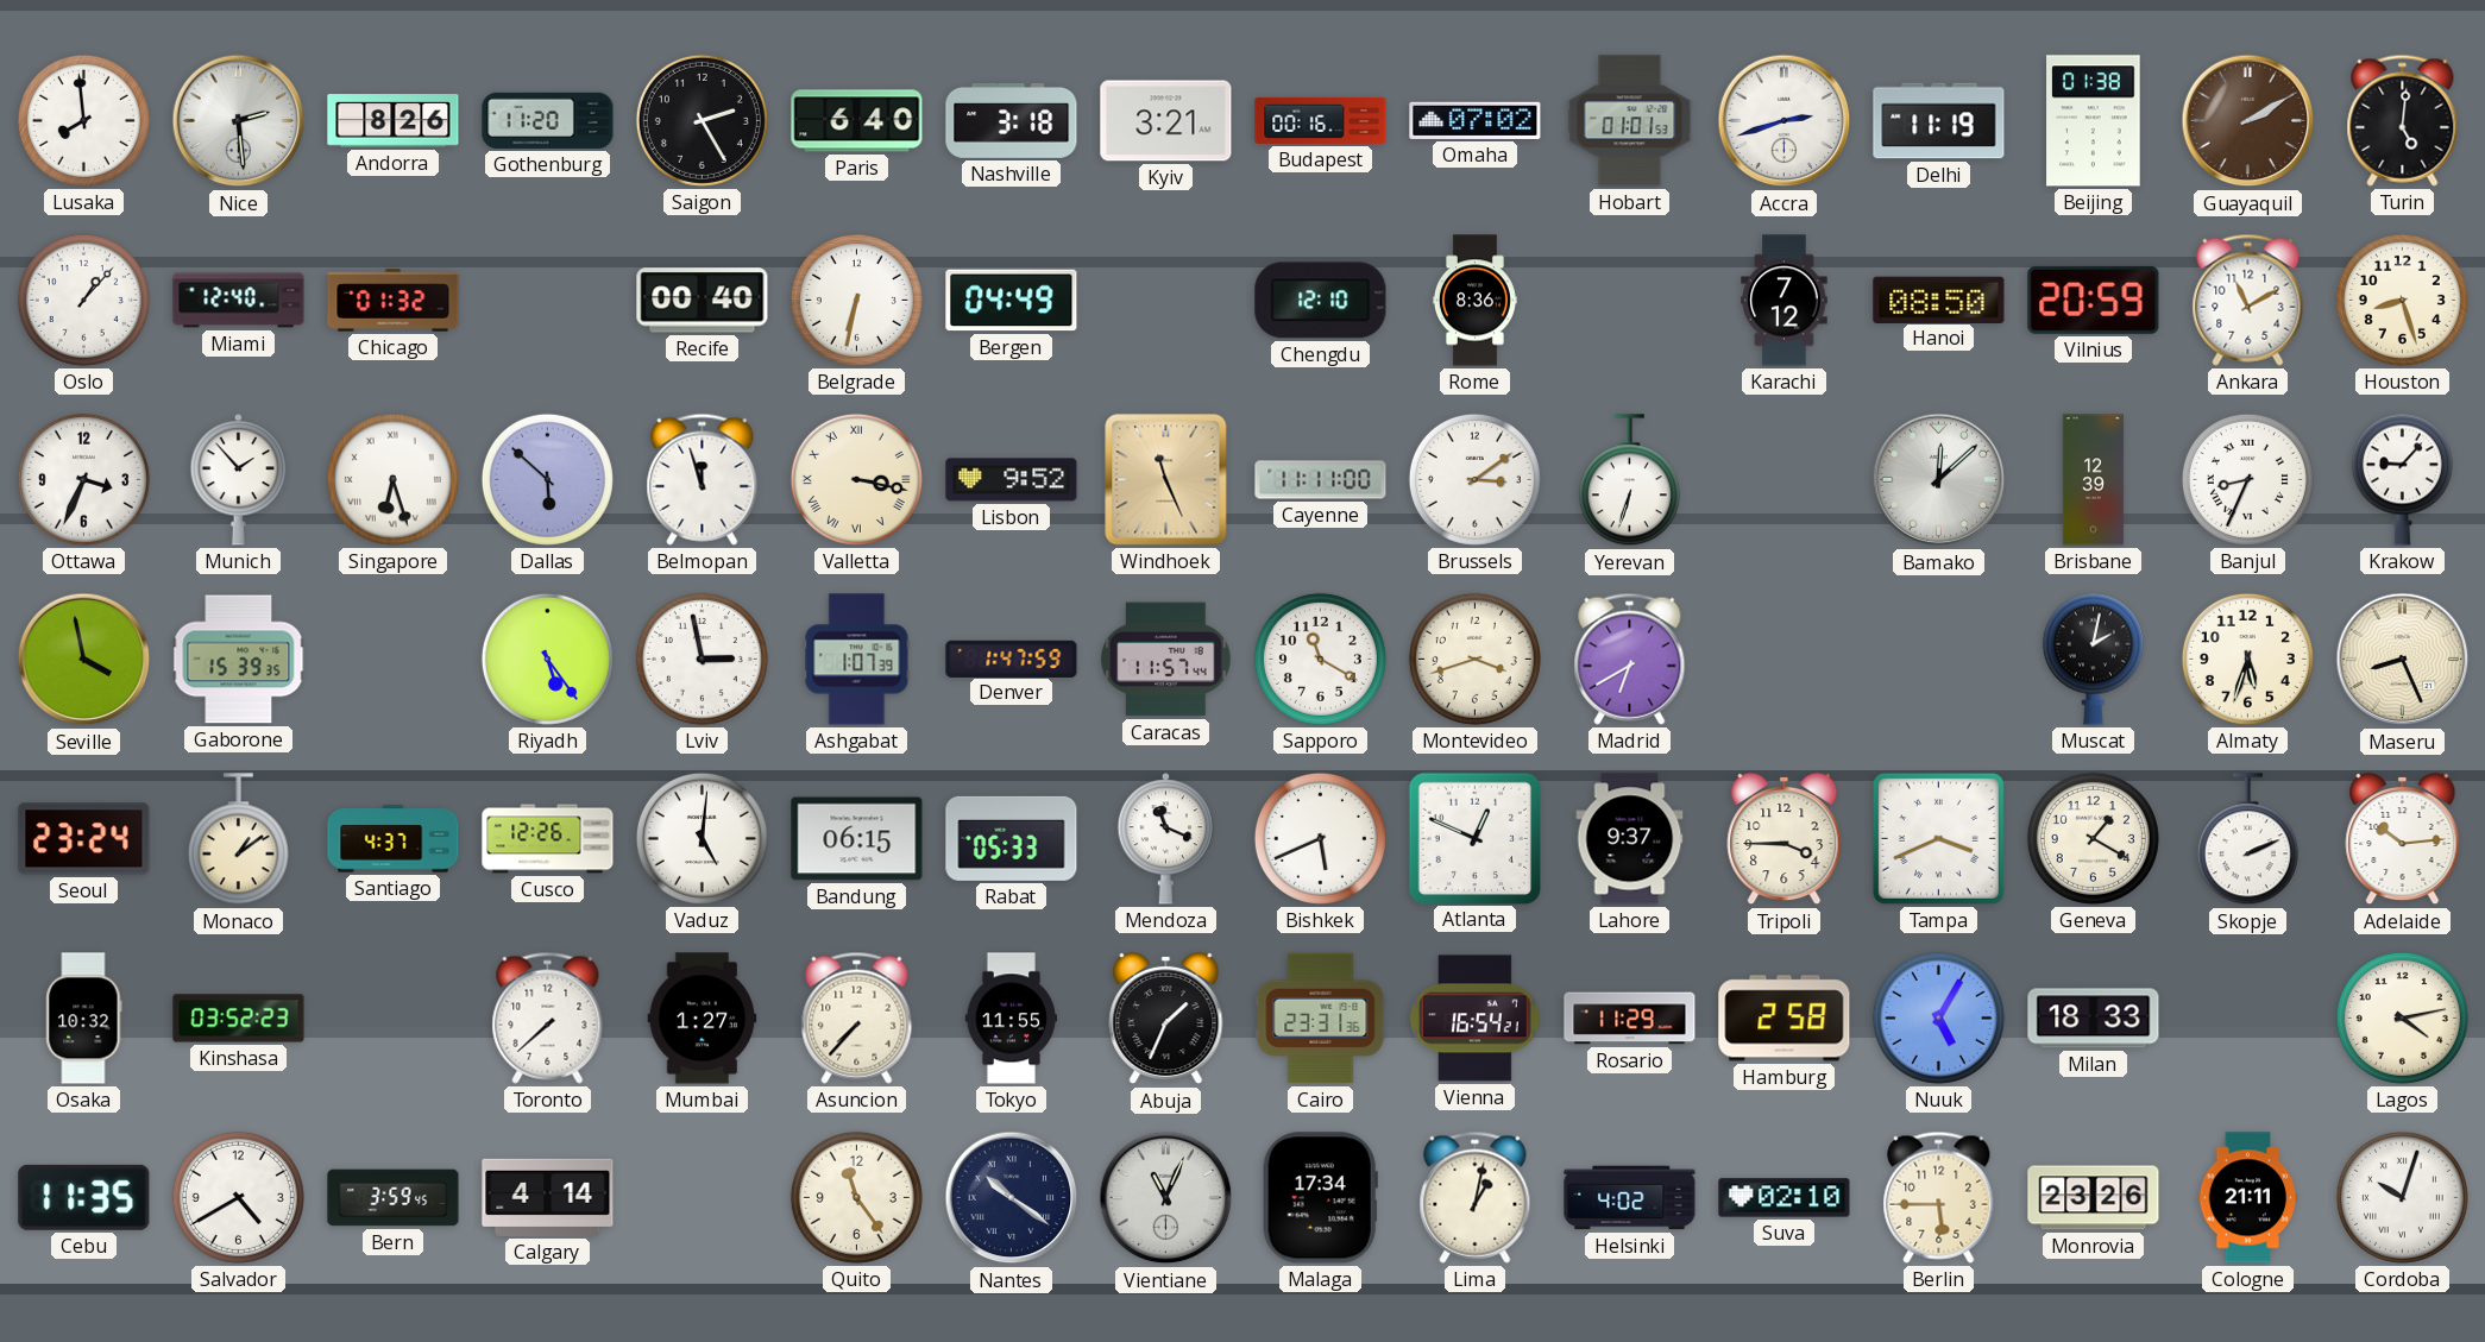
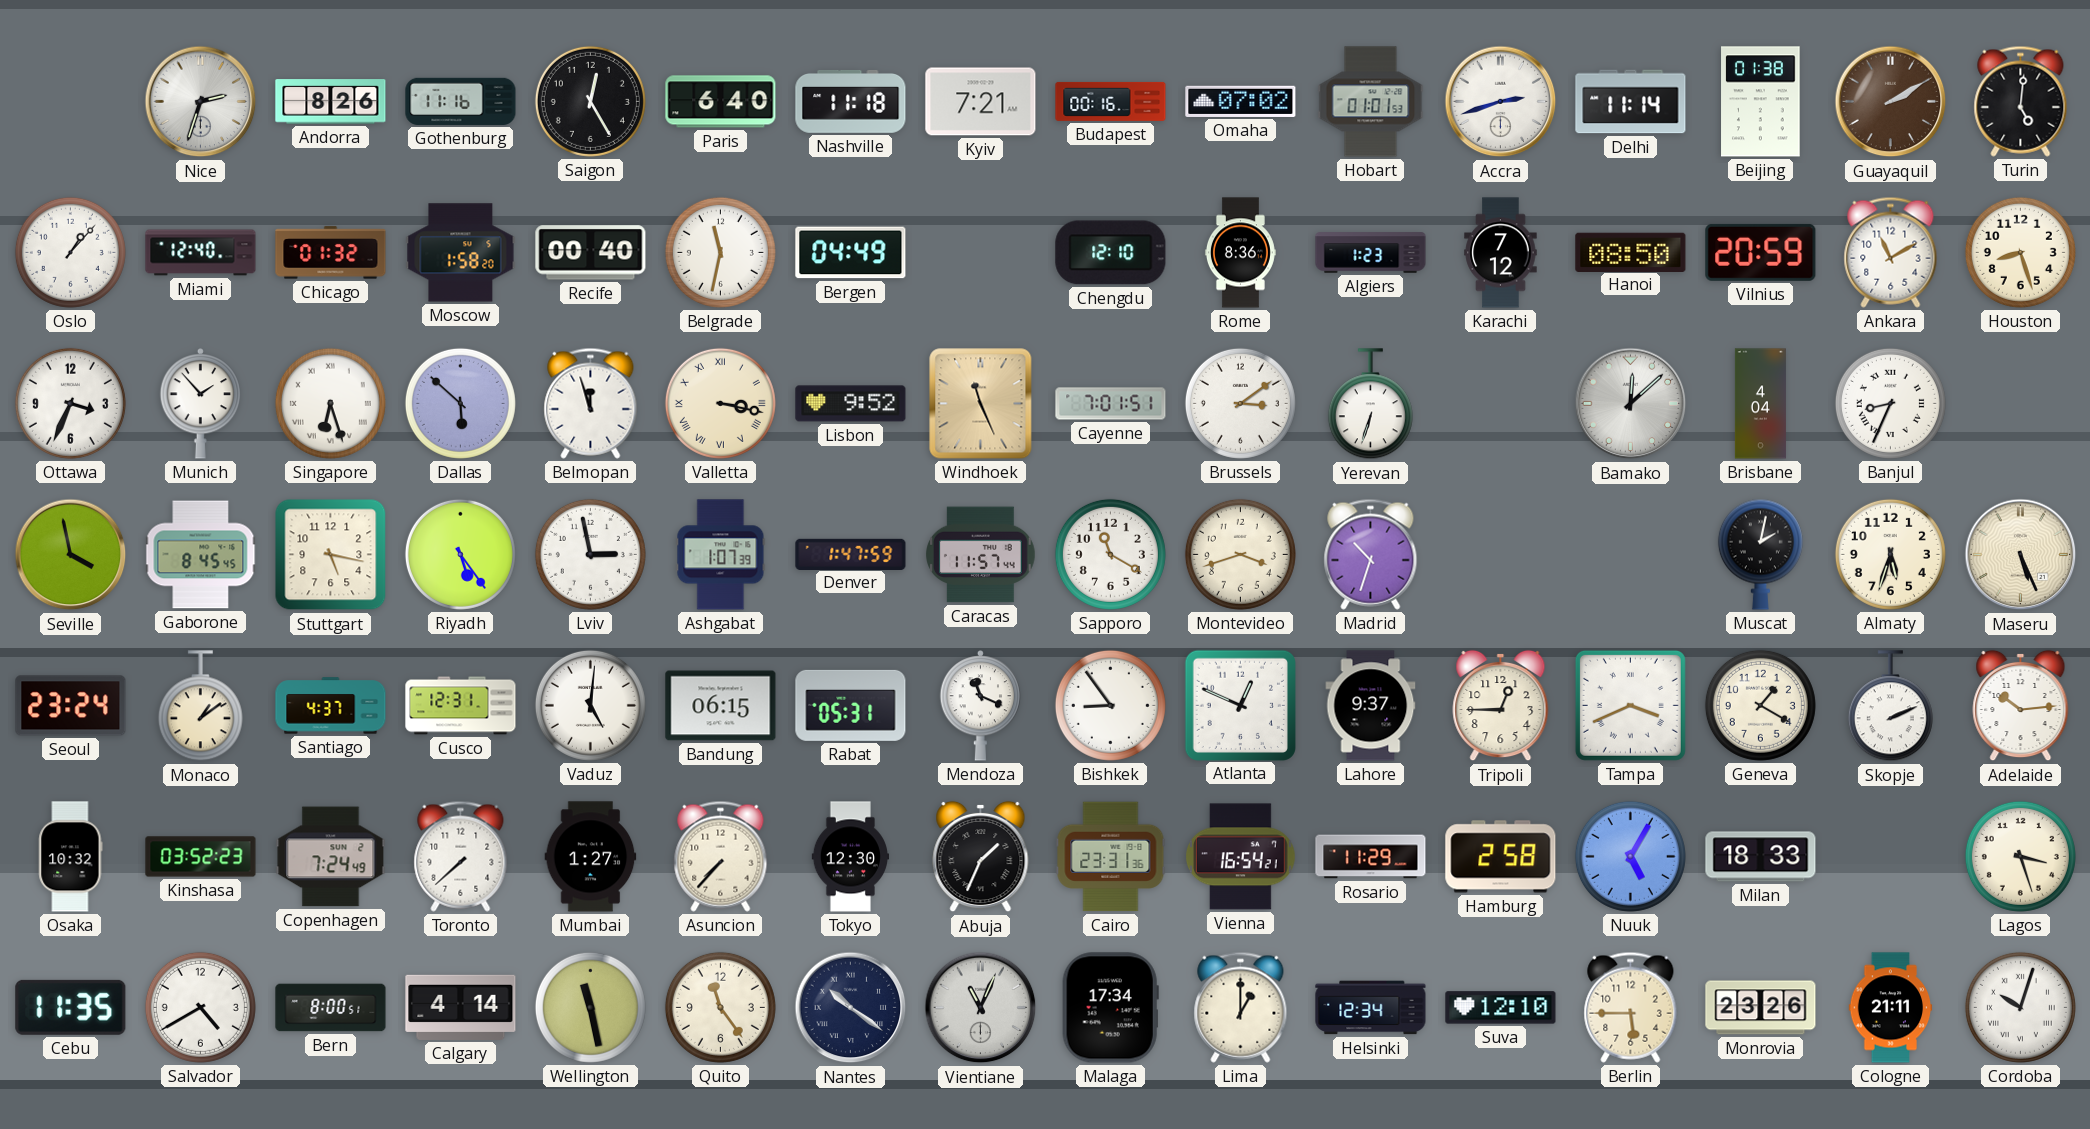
Lusaka: 7:59 -> none
Nice: 2:29 -> 2:33
Gothenburg: 11:20 -> 11:16
Saigon: 2:25 -> 12:25
Nashville: 3:18 -> 11:18
Kyiv: 3:21 -> 7:21
Delhi: 11:19 -> 11:14
Moscow: none -> 1:58
Belgrade: 6:32 -> 11:32
Algiers: none -> 1:23
Cayenne: 11:11 -> 7:01
Brisbane: 12:39 -> 4:04
Krakow: 9:07 -> none
Gaborone: 15:39 -> 8:45
Stuttgart: none -> 5:17
Madrid: 6:40 -> 10:33
Maseru: 8:26 -> 5:26
Cusco: 12:26 -> 12:31
Rabat: 05:33 -> 05:31
Bishkek: 5:41 -> 8:54
Tripoli: 3:45 -> 12:45
Copenhagen: none -> 7:24
Tokyo: 11:55 -> 12:30
Lagos: 4:13 -> 3:27
Bern: 3:59 -> 8:00
Wellington: none -> 11:28
Lima: 1:02 -> 1:00
Helsinki: 4:02 -> 12:34
Suva: 02:10 -> 12:10
